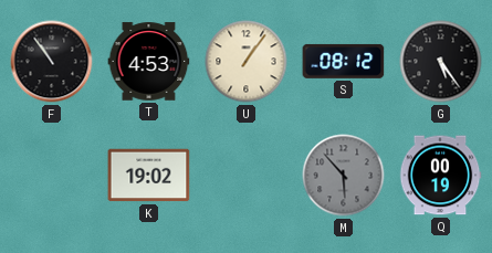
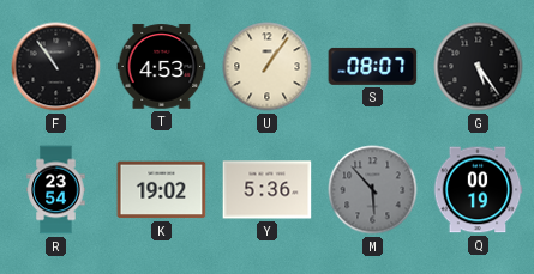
S: 08:12 -> 08:07
R: none -> 23:54
Y: none -> 5:36
